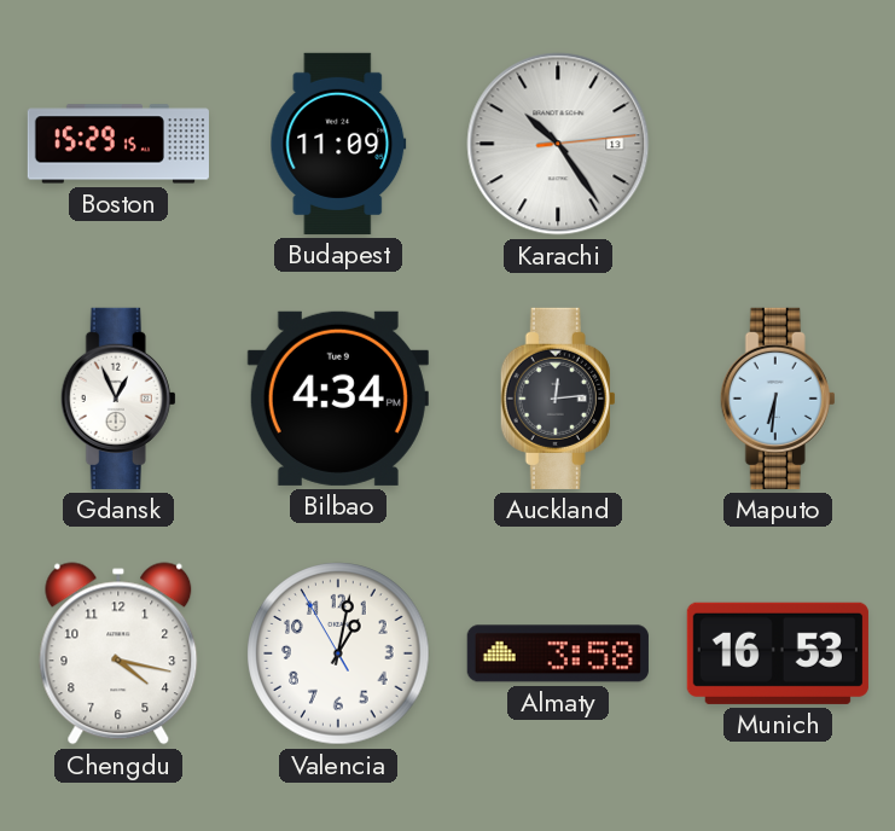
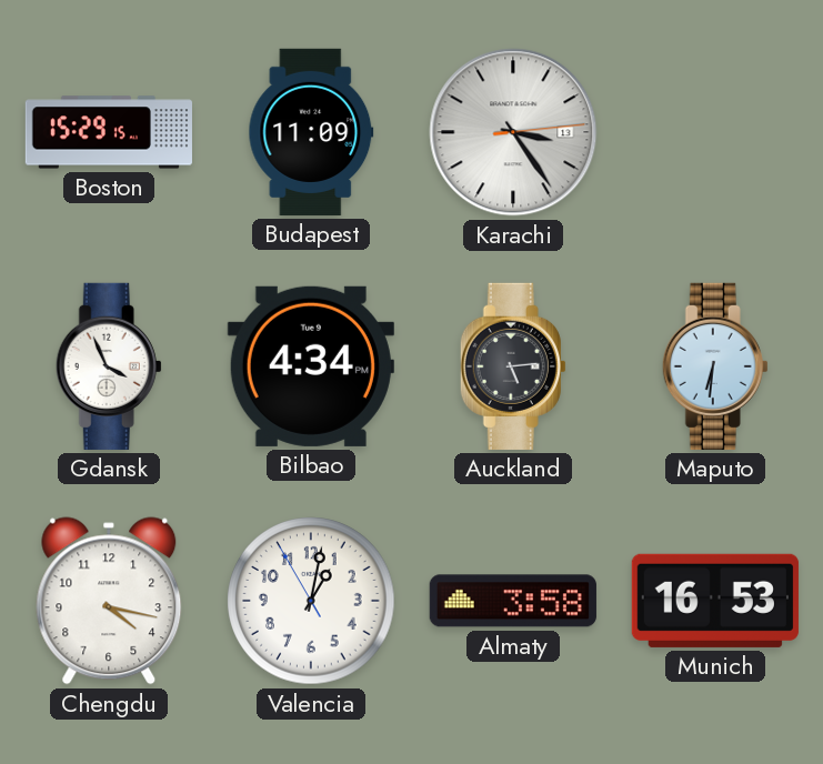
Karachi: 10:24 -> 3:24
Gdansk: 12:56 -> 3:56
Auckland: 12:14 -> 5:14
